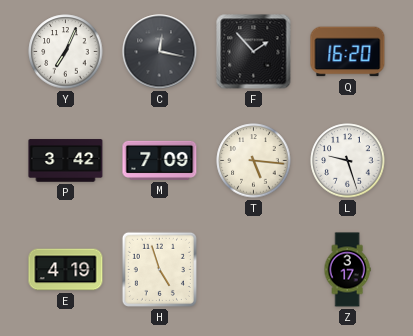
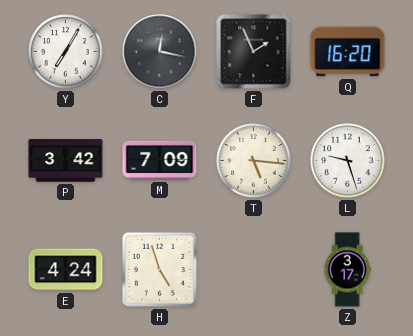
Y: 7:04 -> 7:05
F: 1:53 -> 1:56
E: 4:19 -> 4:24
